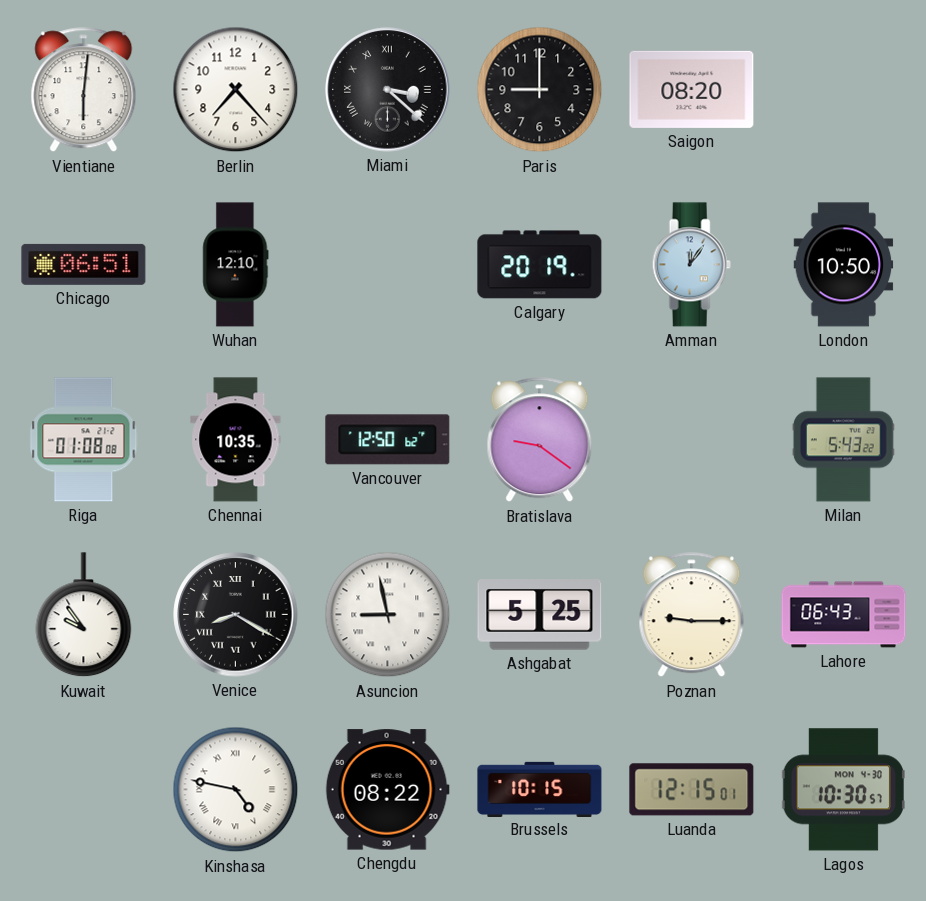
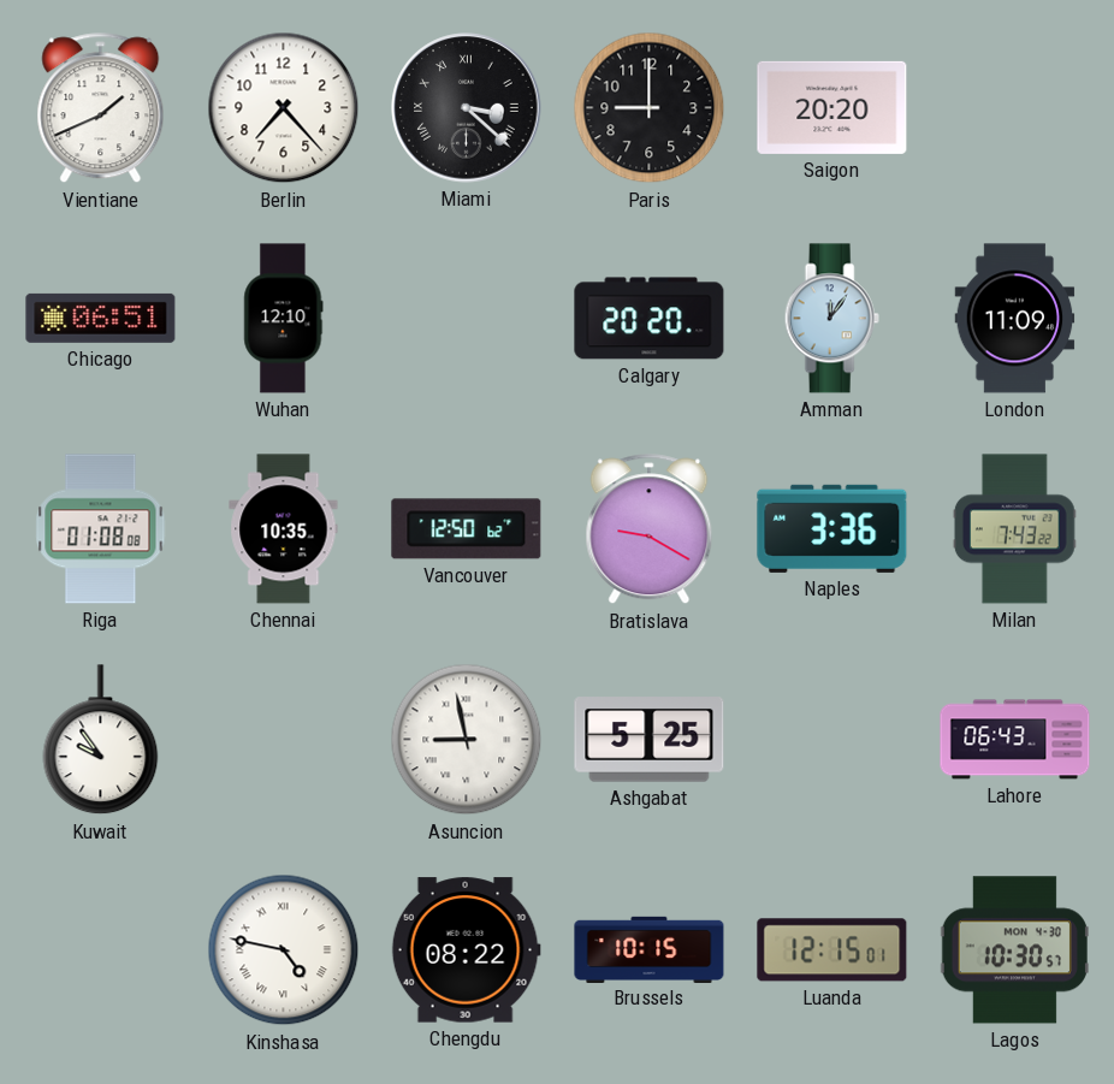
Vientiane: 6:01 -> 1:41
Saigon: 08:20 -> 20:20
Calgary: 20:19 -> 20:20
London: 10:50 -> 11:09
Bratislava: 9:21 -> 9:20
Naples: none -> 3:36
Milan: 5:43 -> 7:43
Venice: 8:20 -> none
Poznan: 9:15 -> none
